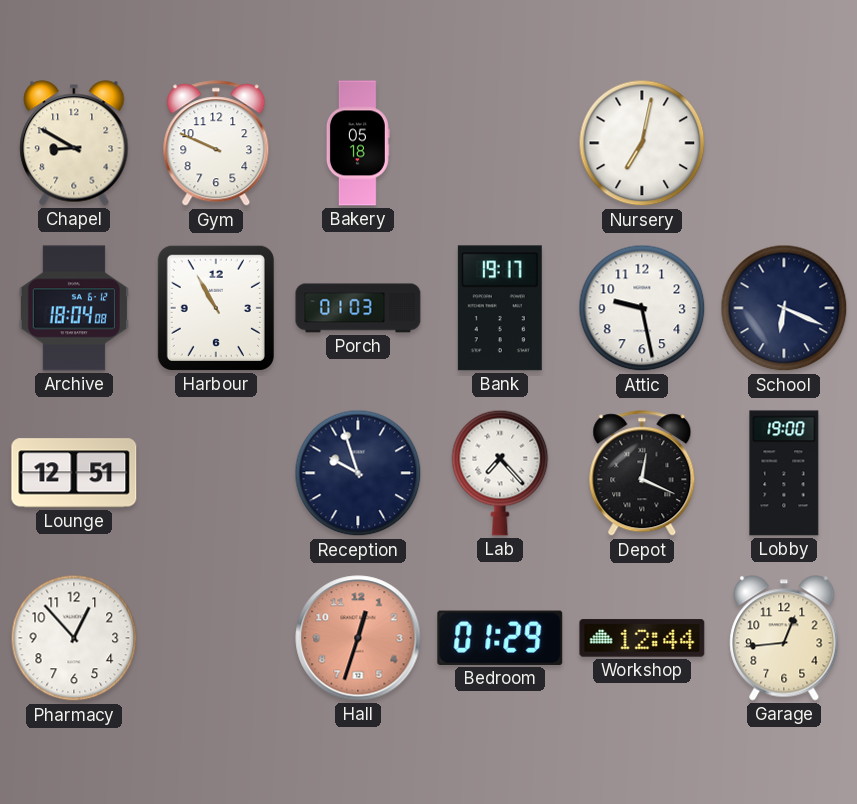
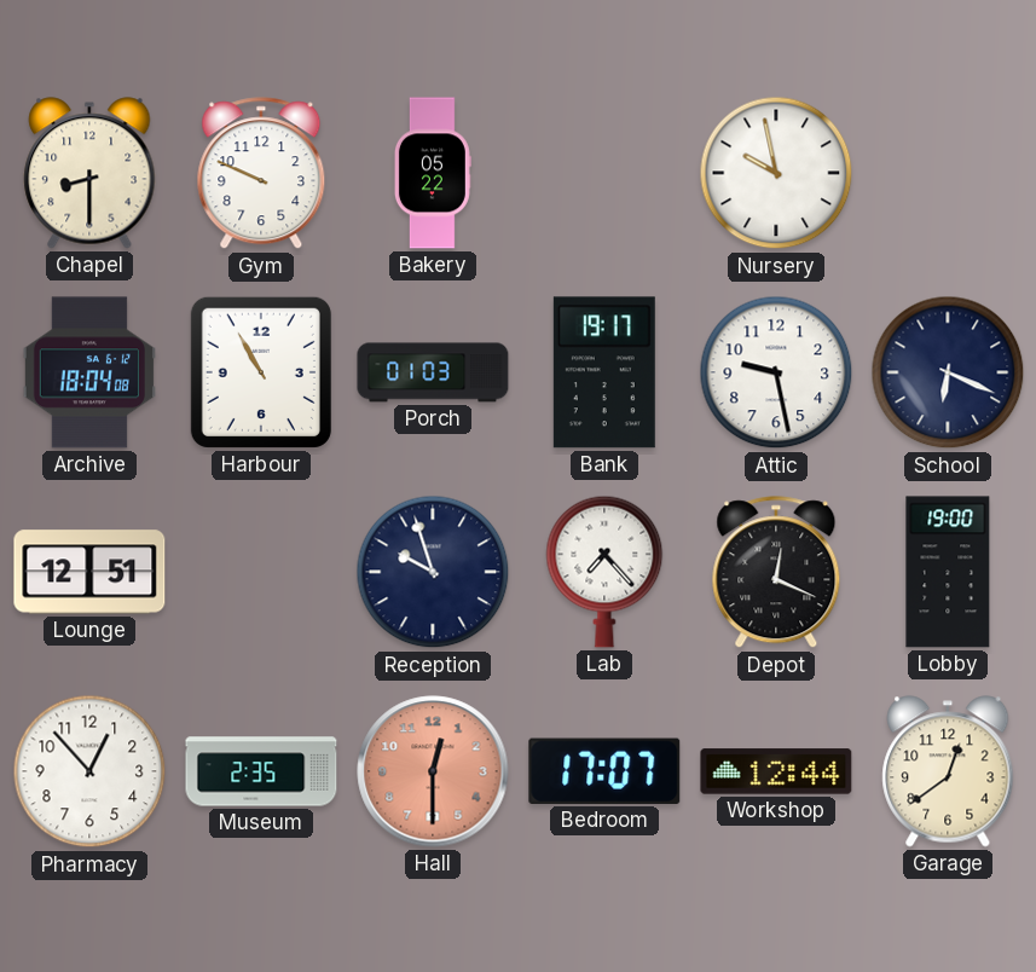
Chapel: 8:50 -> 8:30
Bakery: 05:18 -> 05:22
Nursery: 7:02 -> 9:58
Museum: none -> 2:35
Hall: 12:33 -> 12:30
Bedroom: 01:29 -> 17:07
Garage: 12:44 -> 12:39
